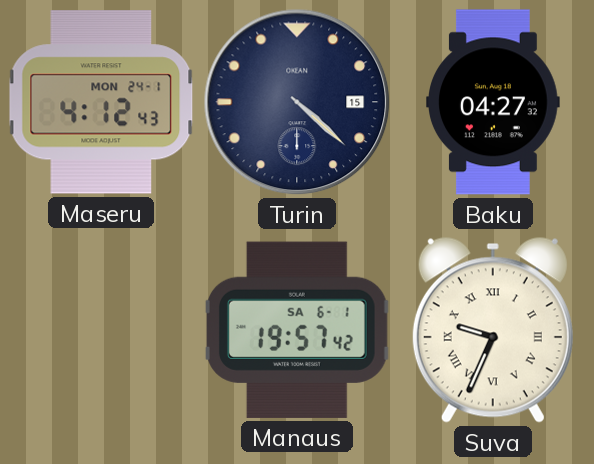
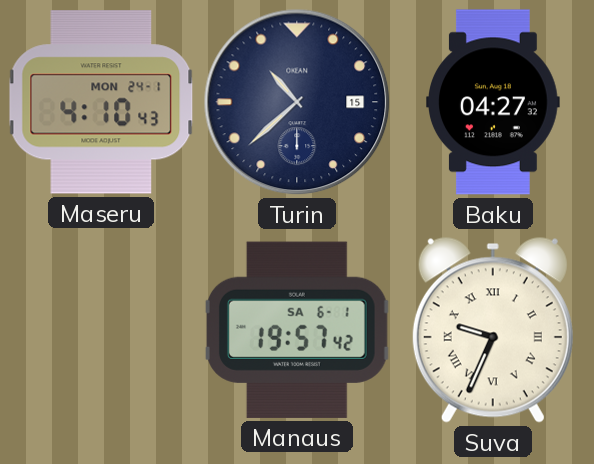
Maseru: 4:12 -> 4:10
Turin: 4:22 -> 10:38
